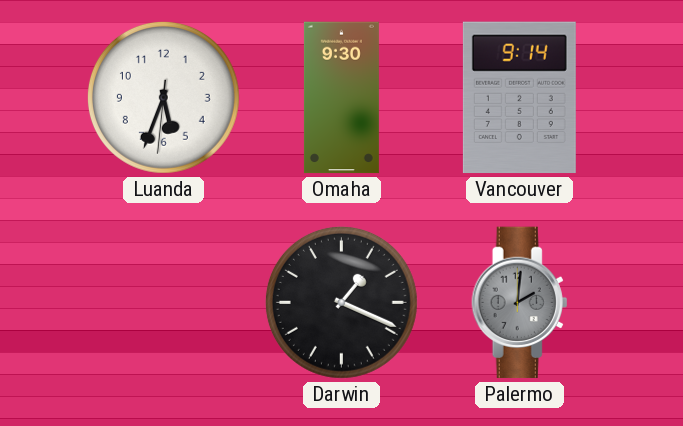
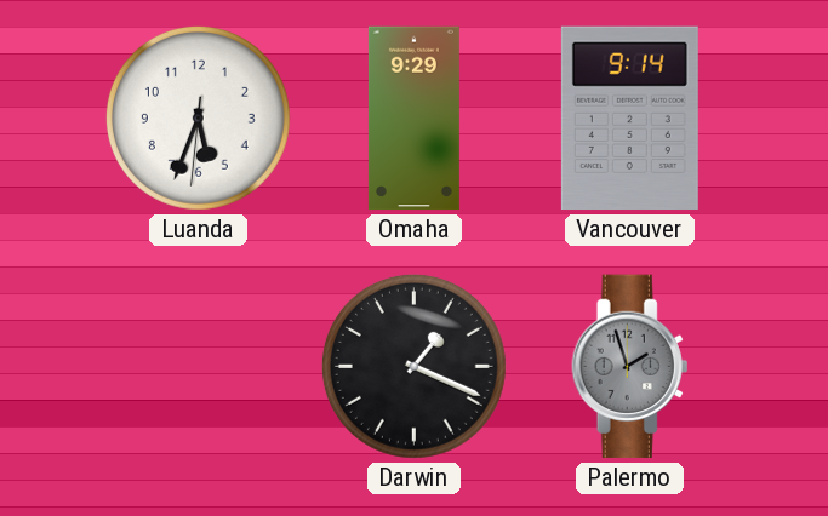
Omaha: 9:30 -> 9:29
Palermo: 2:01 -> 1:57
